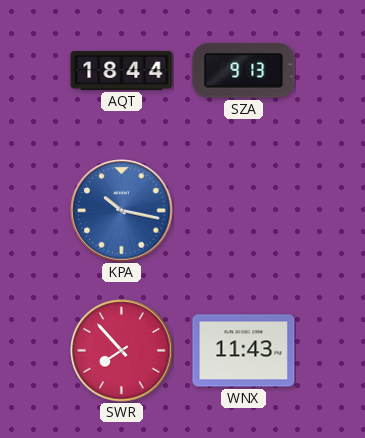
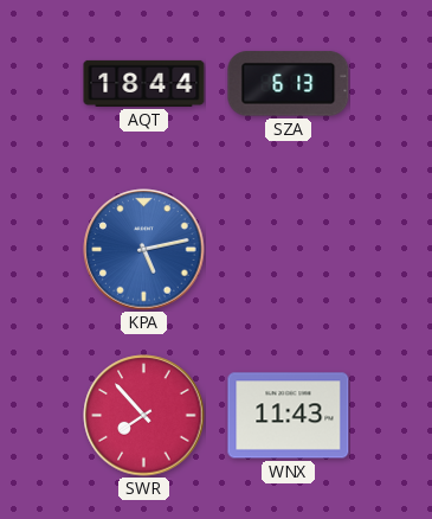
SZA: 9:13 -> 6:13
KPA: 10:17 -> 5:13
